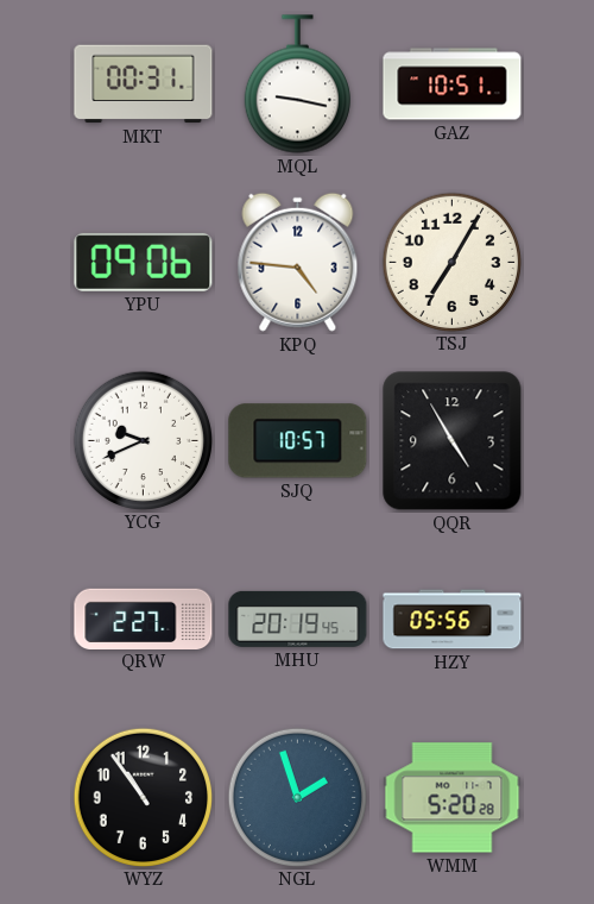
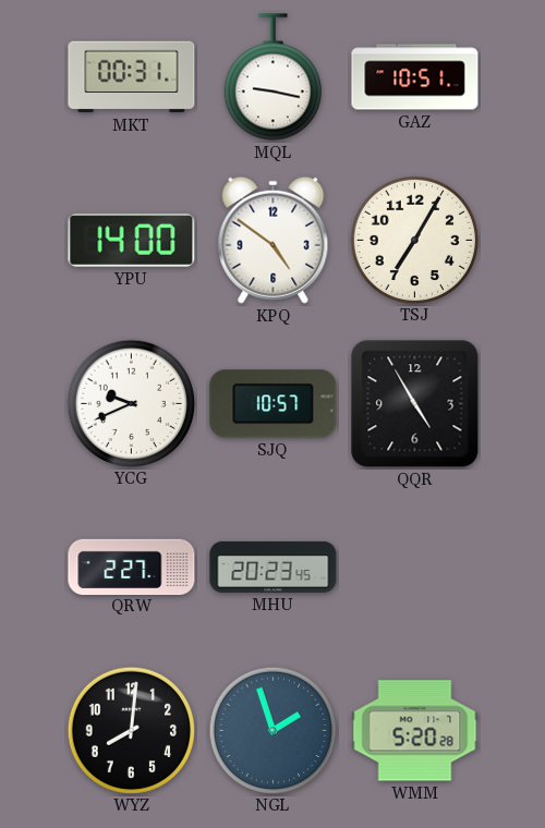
YPU: 09:06 -> 14:00
KPQ: 4:46 -> 4:51
MHU: 20:19 -> 20:23
HZY: 05:56 -> none
WYZ: 10:54 -> 8:01
